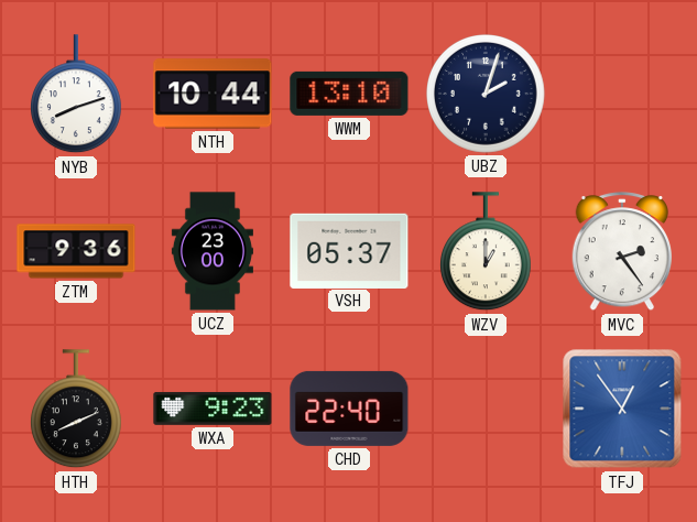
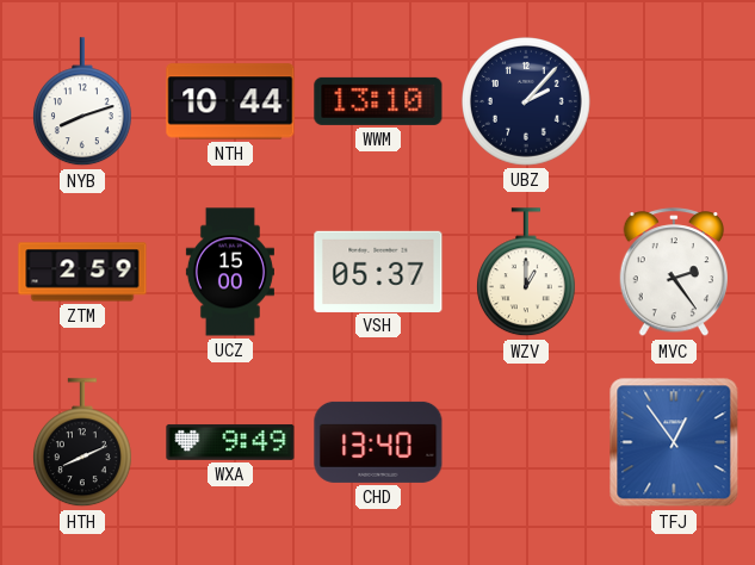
UBZ: 2:03 -> 2:07
ZTM: 9:36 -> 2:59
UCZ: 23:00 -> 15:00
WXA: 9:23 -> 9:49
CHD: 22:40 -> 13:40
